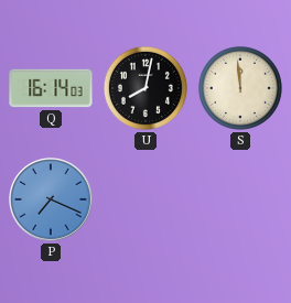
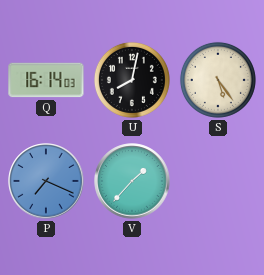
S: 11:59 -> 5:24
V: none -> 1:37
